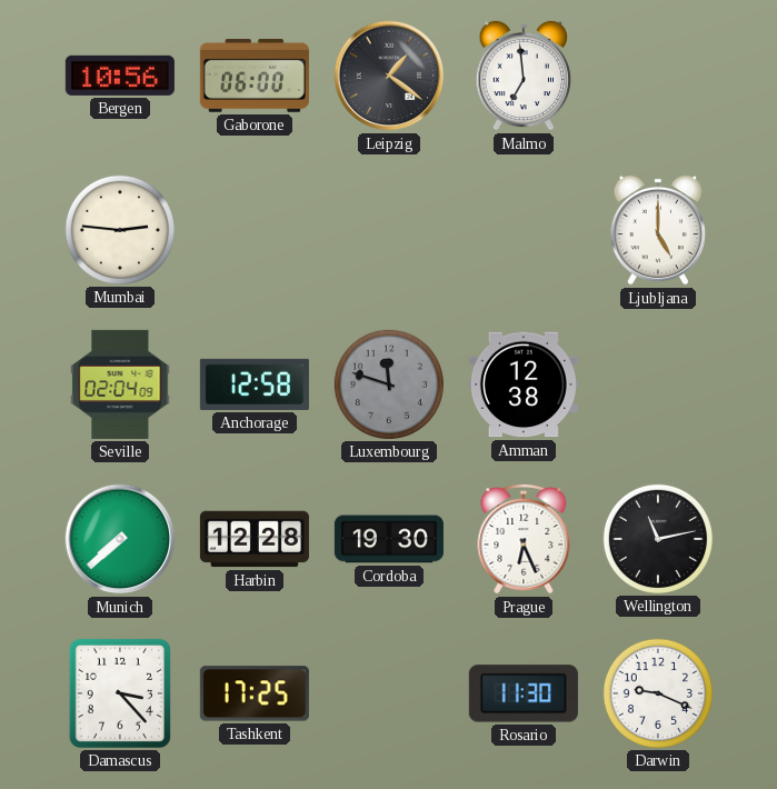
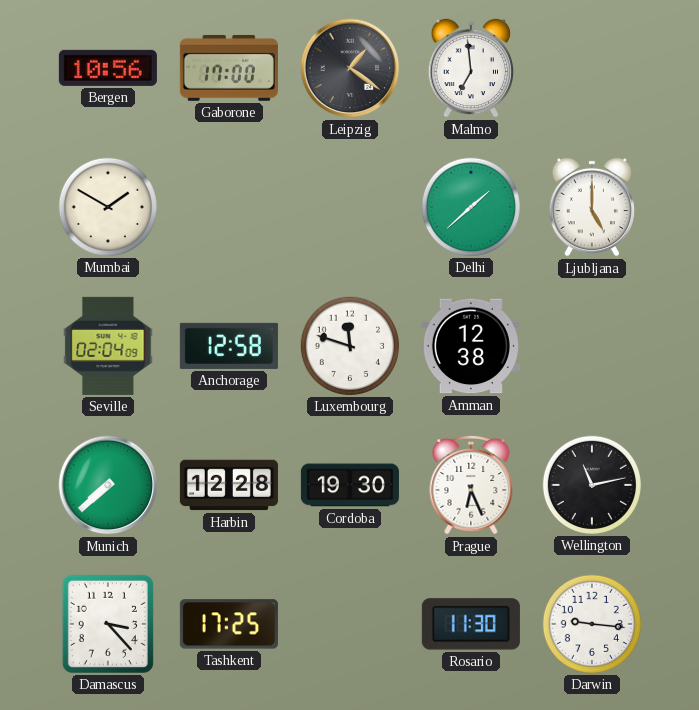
Gaborone: 06:00 -> 17:00
Mumbai: 2:46 -> 1:50
Delhi: none -> 1:38
Luxembourg dial: grey -> white
Darwin: 9:19 -> 9:16
